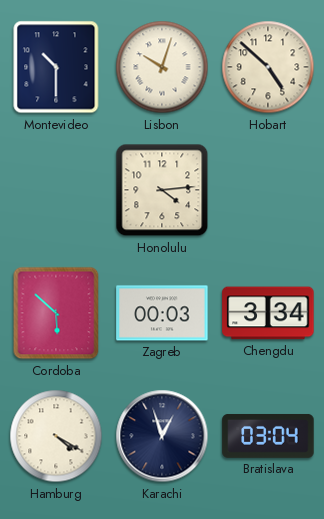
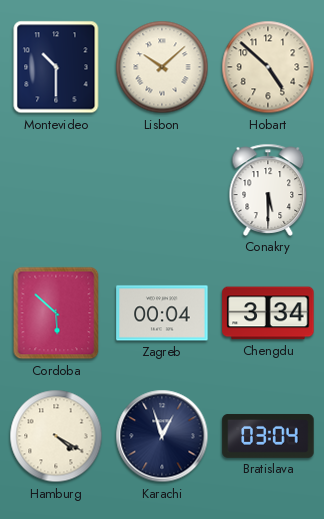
Lisbon: 10:03 -> 10:08
Honolulu: 4:14 -> none
Conakry: none -> 5:30
Zagreb: 00:03 -> 00:04
